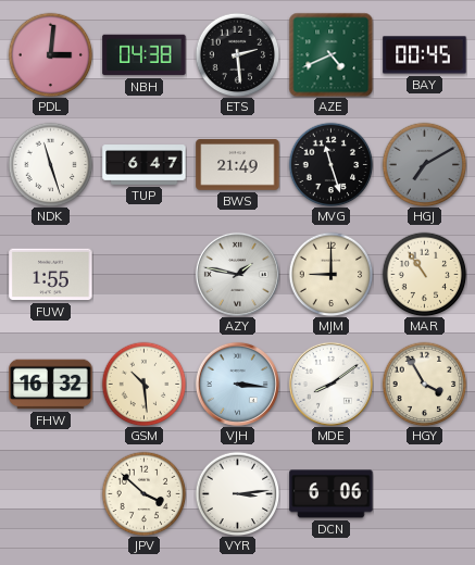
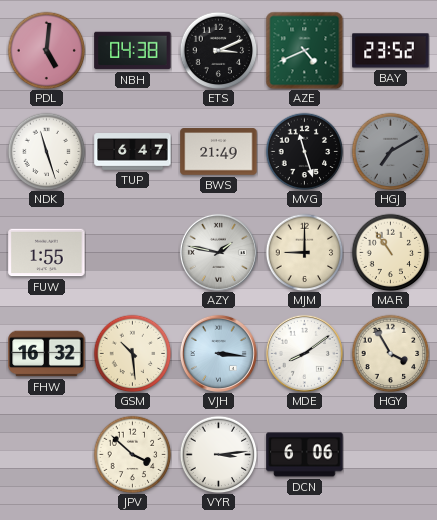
PDL: 3:01 -> 5:01
ETS: 2:29 -> 3:11
BAY: 00:45 -> 23:52
